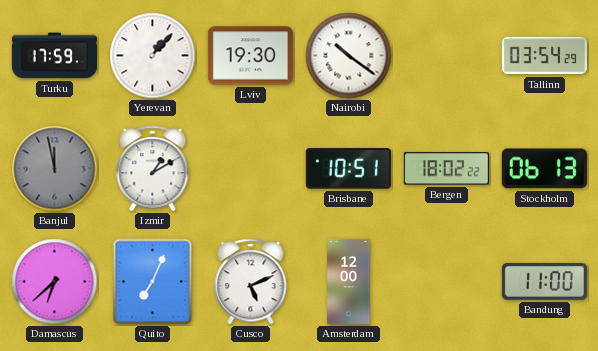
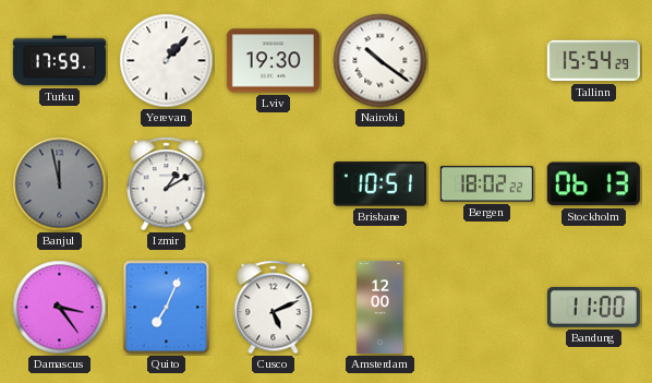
Tallinn: 03:54 -> 15:54
Damascus: 6:38 -> 3:24
